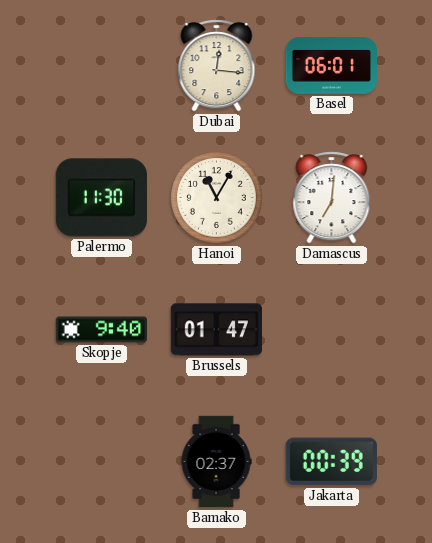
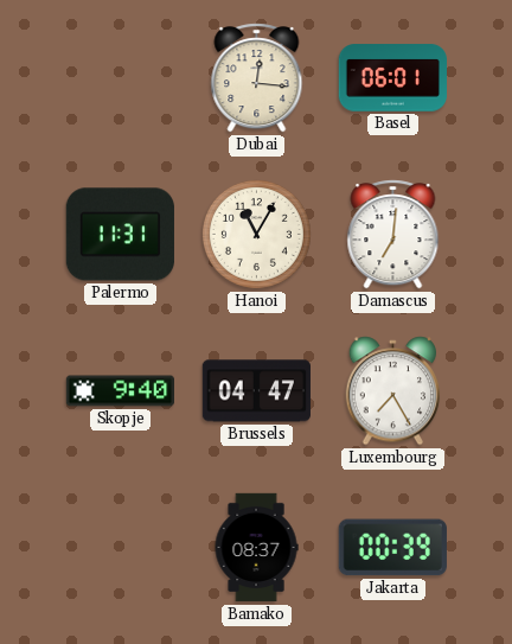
Palermo: 11:30 -> 11:31
Brussels: 01:47 -> 04:47
Luxembourg: none -> 7:25
Bamako: 02:37 -> 08:37
